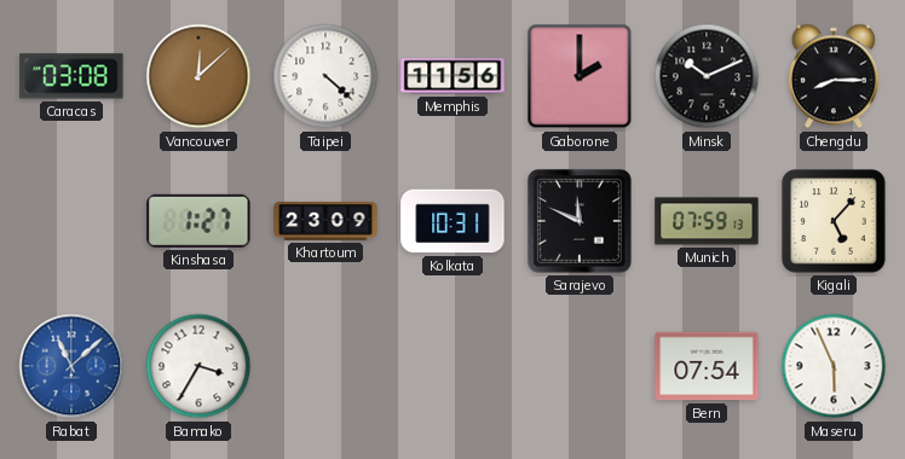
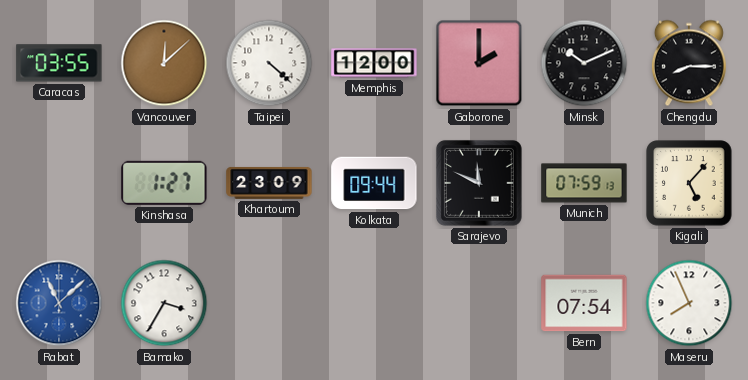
Caracas: 03:08 -> 03:55
Memphis: 11:56 -> 12:00
Kolkata: 10:31 -> 09:44
Maseru: 5:56 -> 7:56
